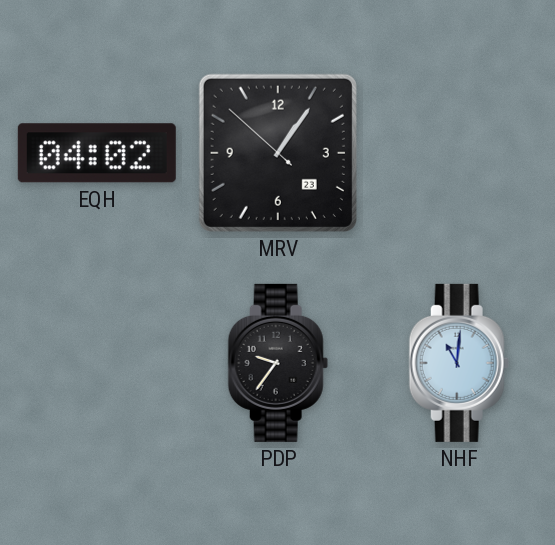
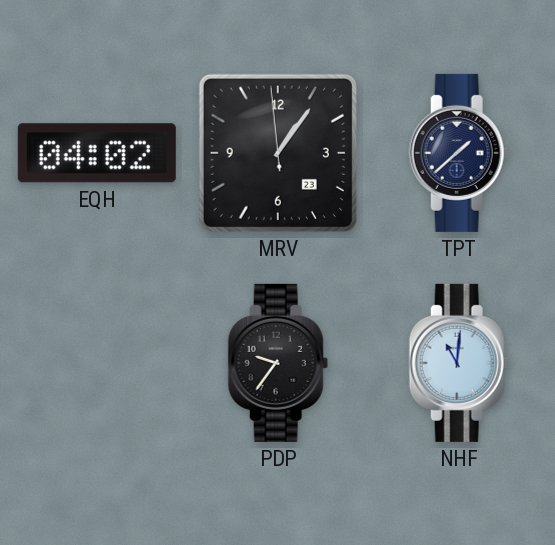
MRV: 1:05:52 -> 1:05:59
TPT: none -> 1:38
